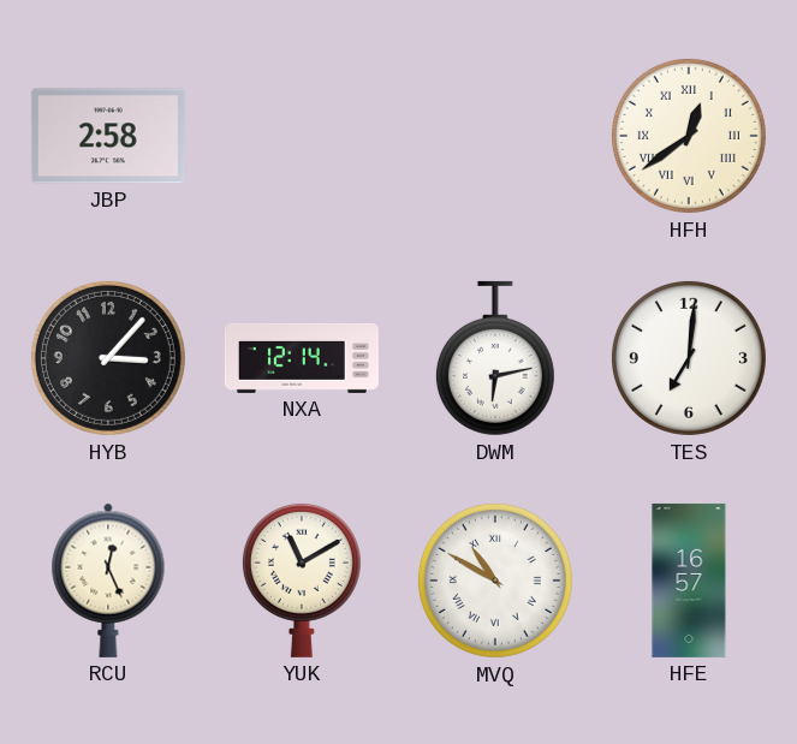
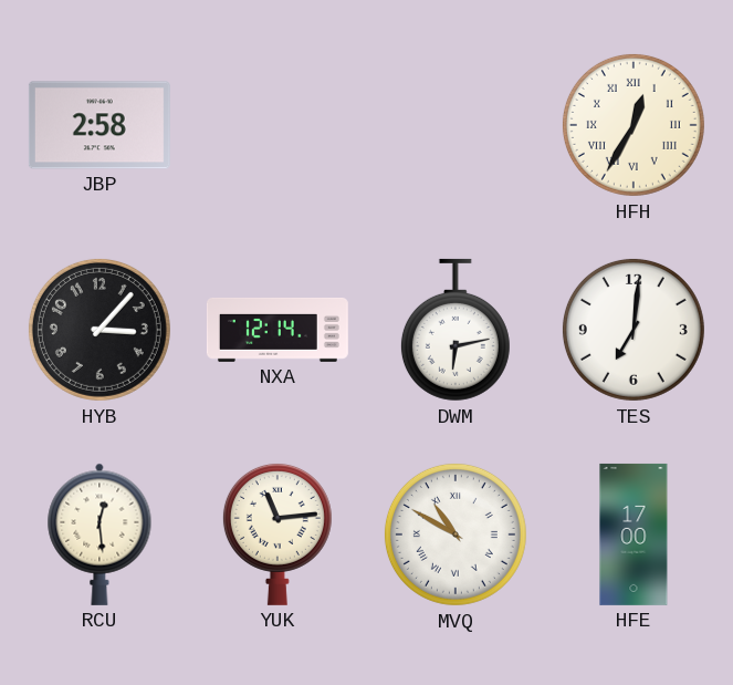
HFH: 12:39 -> 12:35
RCU: 12:26 -> 12:29
YUK: 11:10 -> 11:14
HFE: 16:57 -> 17:00
